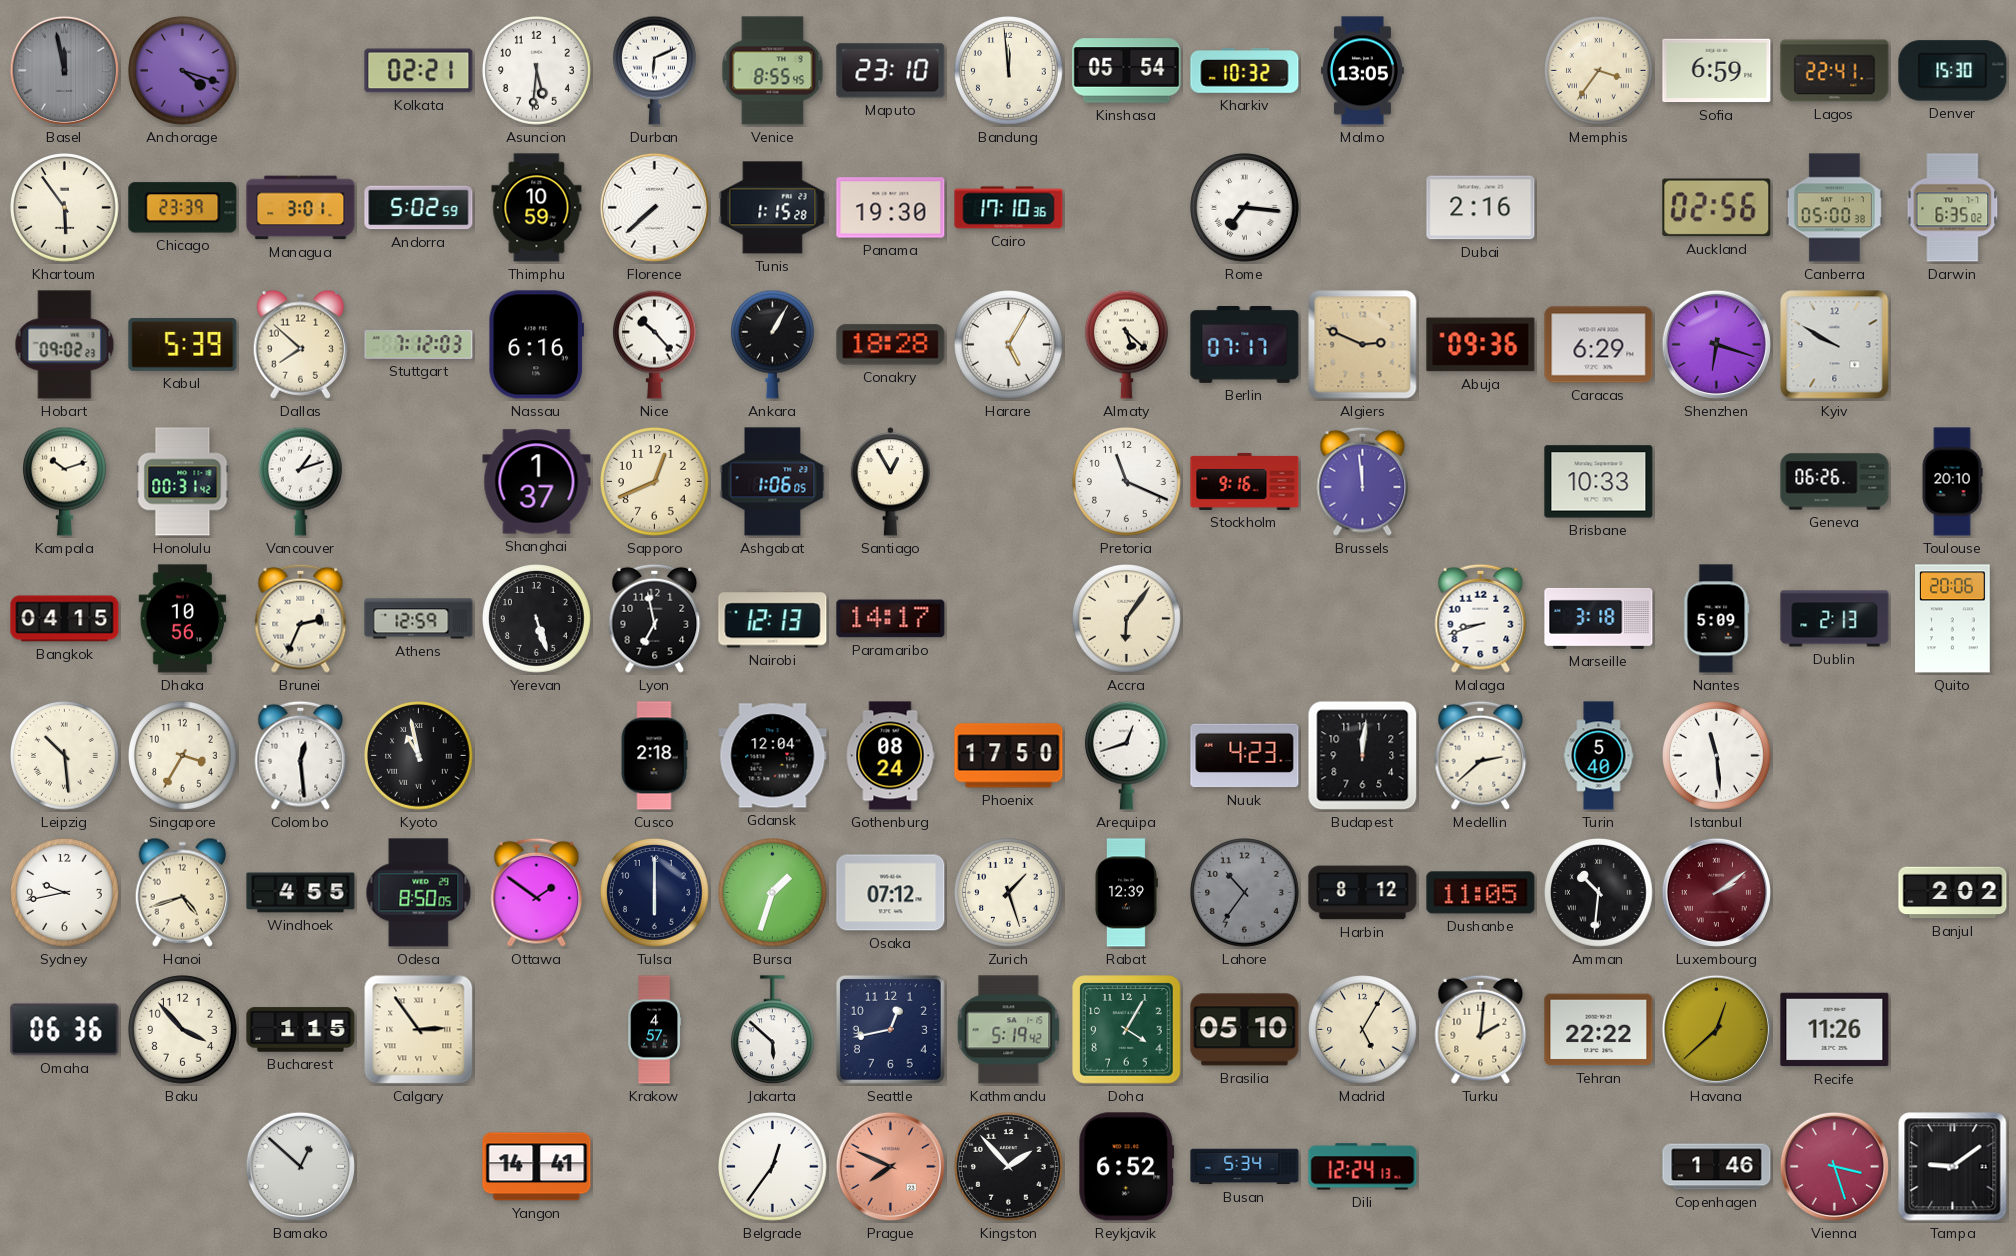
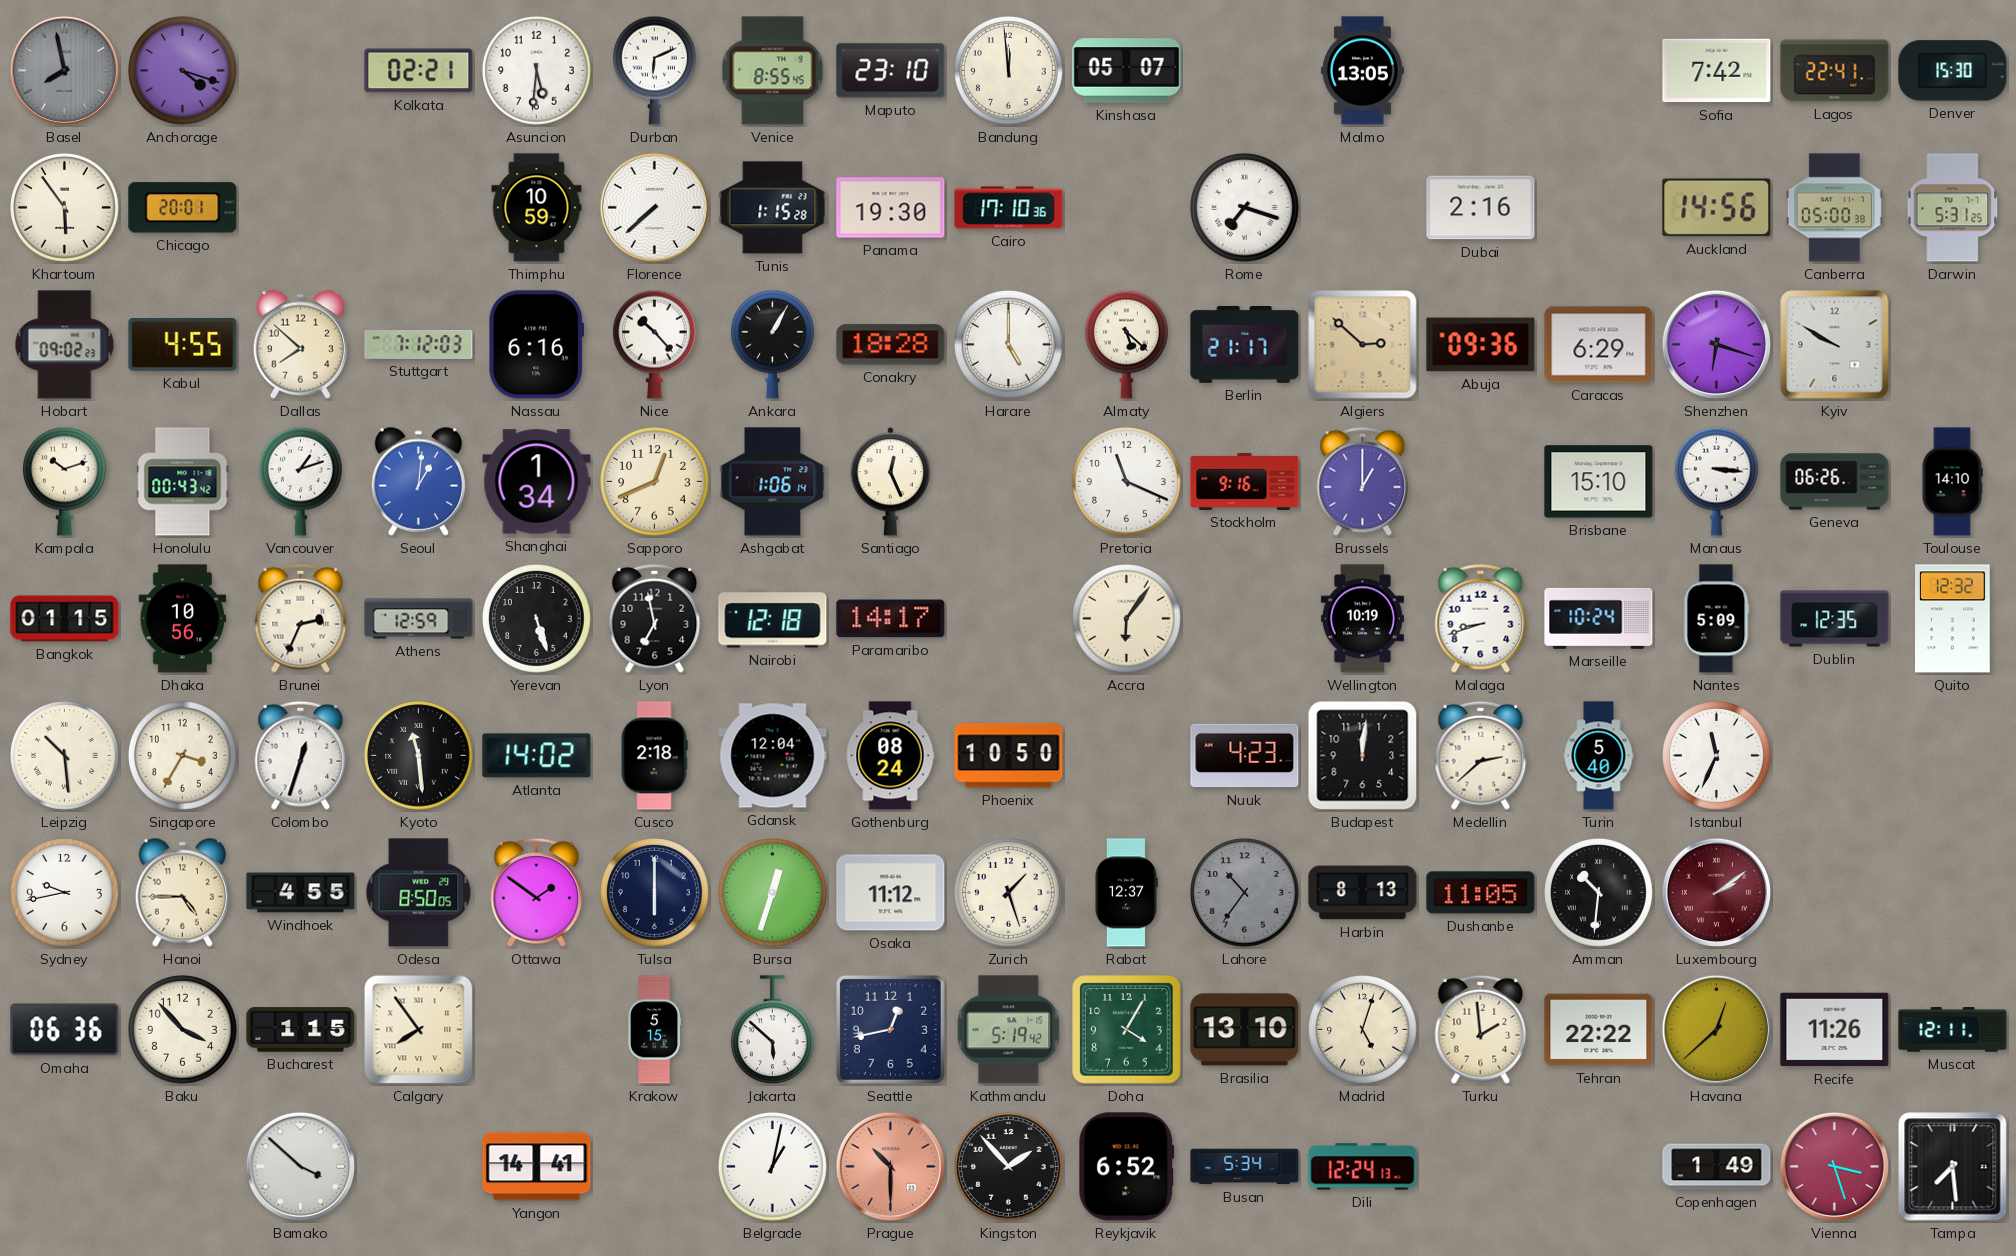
Basel: 11:58 -> 7:58
Kinshasa: 05:54 -> 05:07
Kharkiv: 10:32 -> none
Memphis: 3:36 -> none
Sofia: 6:59 -> 7:42
Chicago: 23:39 -> 20:01
Managua: 3:01 -> none
Andorra: 5:02 -> none
Rome: 7:16 -> 7:18
Auckland: 02:56 -> 14:56
Darwin: 6:35 -> 5:31
Kabul: 5:39 -> 4:55
Harare: 5:05 -> 5:00
Berlin: 07:17 -> 21:17
Algiers: 2:49 -> 2:52
Honolulu: 00:31 -> 00:43
Seoul: none -> 1:01
Shanghai: 1:37 -> 1:34
Ashgabat: 1:06:05 -> 1:06:14
Santiago: 12:55 -> 12:26
Brussels: 11:59 -> 1:00
Brisbane: 10:33 -> 15:10
Manaus: none -> 3:16
Toulouse: 20:10 -> 14:10
Bangkok: 04:15 -> 01:15
Nairobi: 12:13 -> 12:18
Wellington: none -> 10:19
Marseille: 3:18 -> 10:24
Dublin: 2:13 -> 12:35
Quito: 20:06 -> 12:32
Colombo: 12:29 -> 12:33
Kyoto: 10:58 -> 11:29
Atlanta: none -> 14:02
Phoenix: 17:50 -> 10:50
Arequipa: 12:42 -> none
Istanbul: 11:29 -> 11:34
Hanoi: 4:42 -> 4:45
Bursa: 1:33 -> 12:33
Osaka: 07:12 -> 11:12
Rabat: 12:39 -> 12:37
Harbin: 8:12 -> 8:13
Banjul: 2:02 -> none
Calgary: 2:54 -> 7:54
Krakow: 4:57 -> 5:15
Brasilia: 05:10 -> 13:10
Madrid: 5:05 -> 5:03
Turku: 2:01 -> 1:59
Muscat: none -> 12:11
Bamako: 12:52 -> 3:52
Belgrade: 12:36 -> 1:02
Prague: 7:49 -> 10:30
Copenhagen: 1:46 -> 1:49
Tampa: 9:09 -> 7:29
